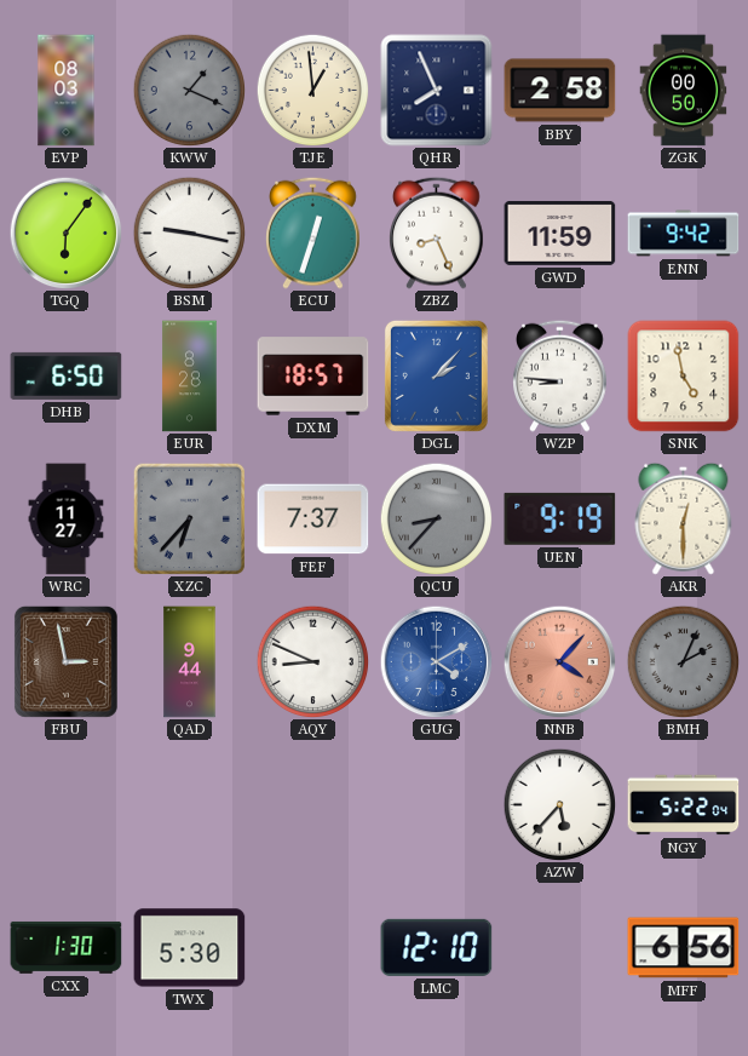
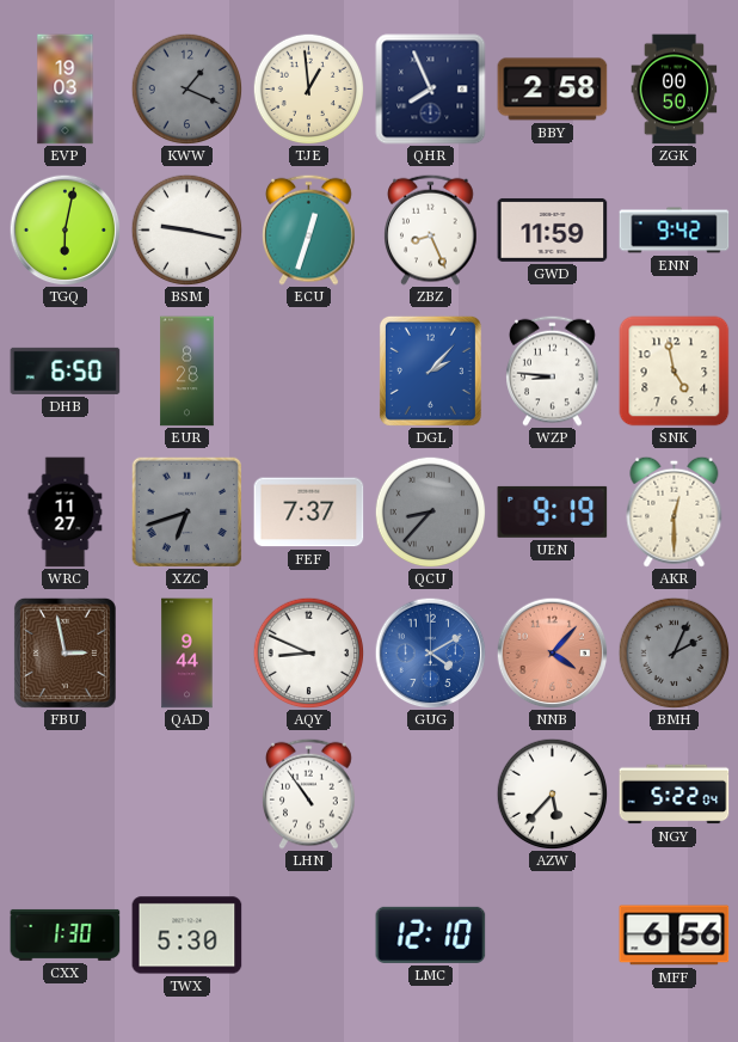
EVP: 08:03 -> 19:03
TGQ: 6:06 -> 6:02
DXM: 18:57 -> none
XZC: 6:37 -> 6:42
LHN: none -> 10:54
